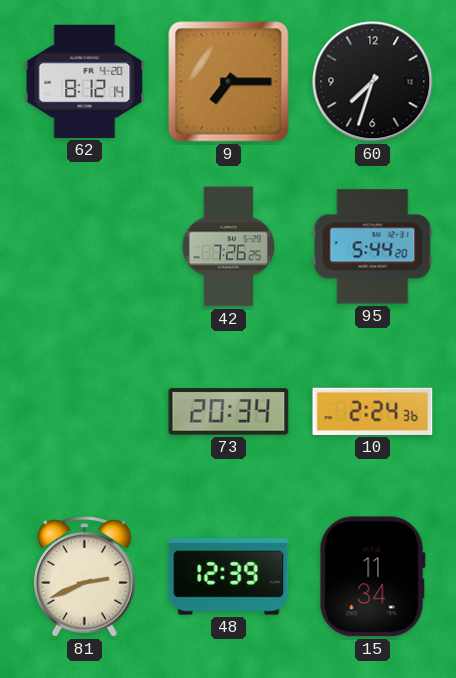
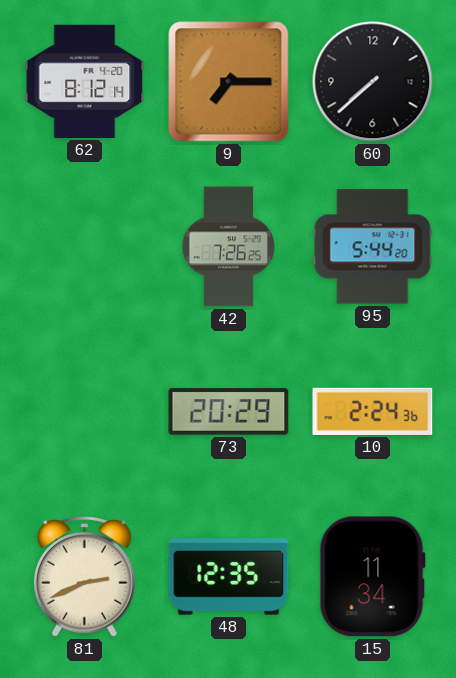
60: 7:33 -> 7:38
73: 20:34 -> 20:29
48: 12:39 -> 12:35
